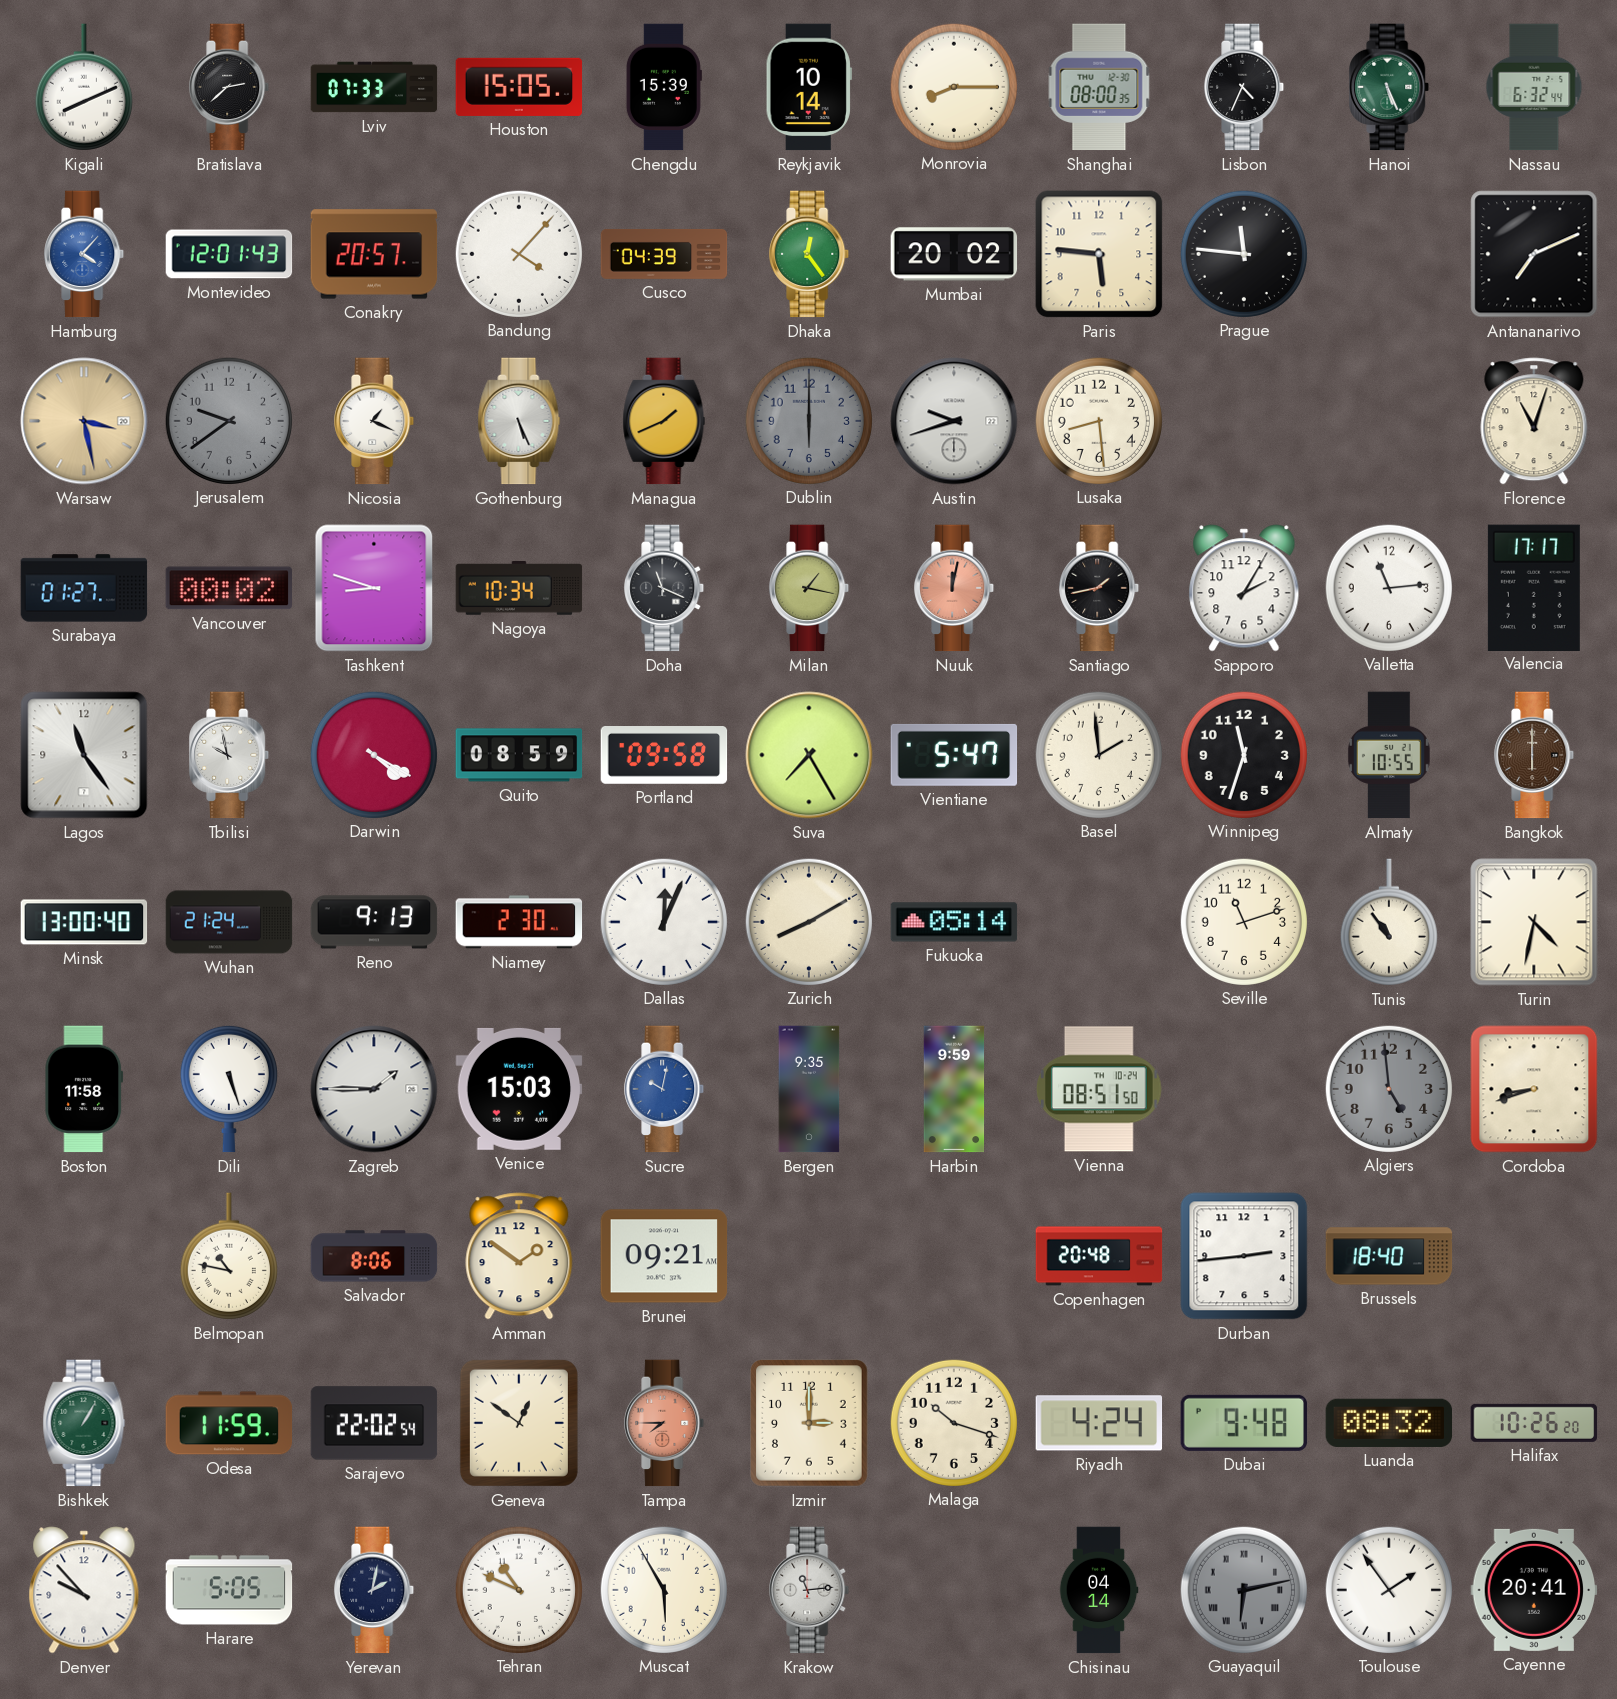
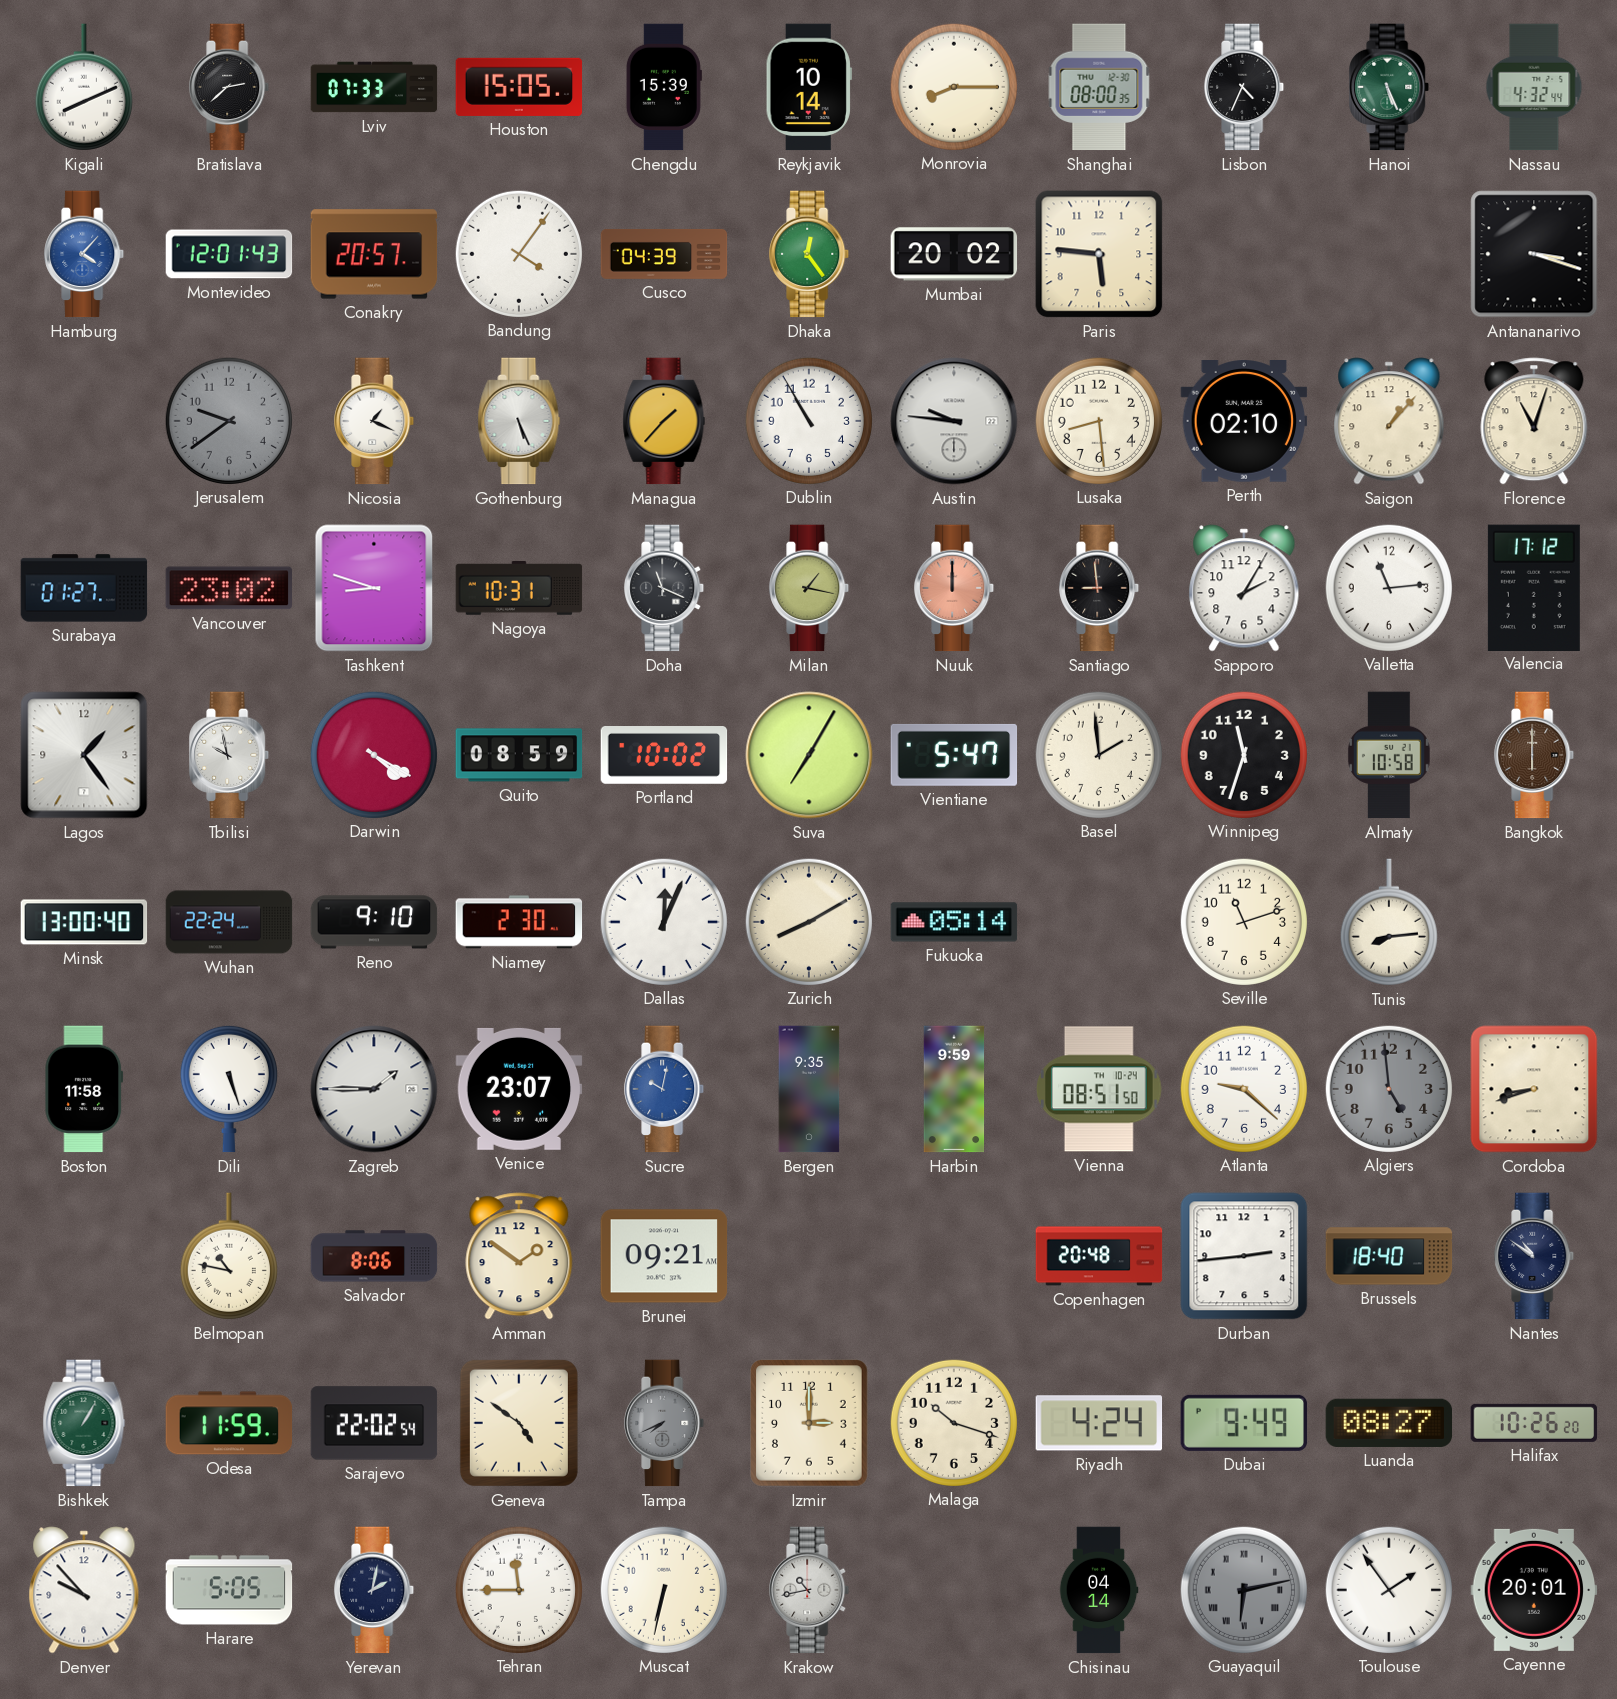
Nassau: 6:32 -> 4:32
Bandung: 4:07 -> 4:06
Prague: 11:46 -> none
Antananarivo: 7:11 -> 3:18
Warsaw: 3:28 -> none
Managua: 1:41 -> 1:37
Dublin: 6:00 -> 10:55
Dublin dial: grey -> white
Austin: 9:42 -> 9:46
Perth: none -> 02:10
Saigon: none -> 1:07
Vancouver: 00:02 -> 23:02
Nagoya: 10:34 -> 10:31
Nuuk: 12:02 -> 12:00
Santiago: 1:43 -> 8:59
Valencia: 17:17 -> 17:12
Lagos: 11:24 -> 1:24
Portland: 09:58 -> 10:02
Suva: 7:25 -> 7:05
Almaty: 10:55 -> 10:58
Wuhan: 21:24 -> 22:24
Reno: 9:13 -> 9:10
Tunis: 10:54 -> 8:14
Turin: 4:32 -> none
Venice: 15:03 -> 23:07
Atlanta: none -> 9:22
Nantes: none -> 10:51
Geneva: 12:51 -> 4:51
Tampa: 7:45 -> 7:41
Tampa dial: salmon -> grey
Dubai: 9:48 -> 9:49
Luanda: 08:32 -> 08:27
Tehran: 10:49 -> 11:45
Muscat: 5:55 -> 6:32
Krakow: 11:14 -> 10:43
Cayenne: 20:41 -> 20:01
